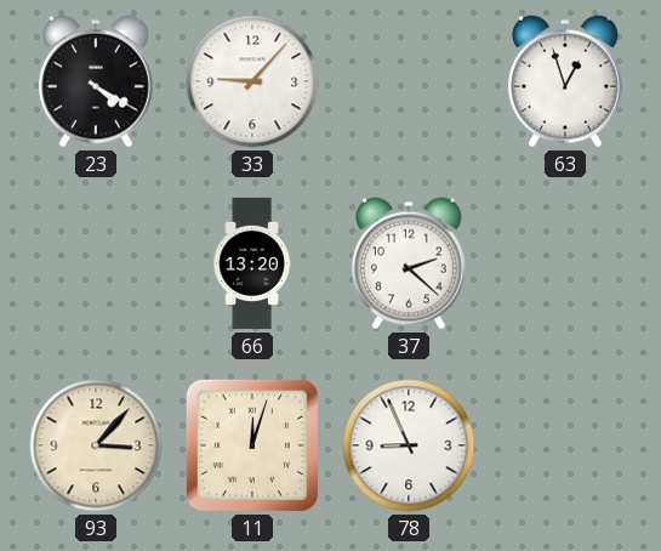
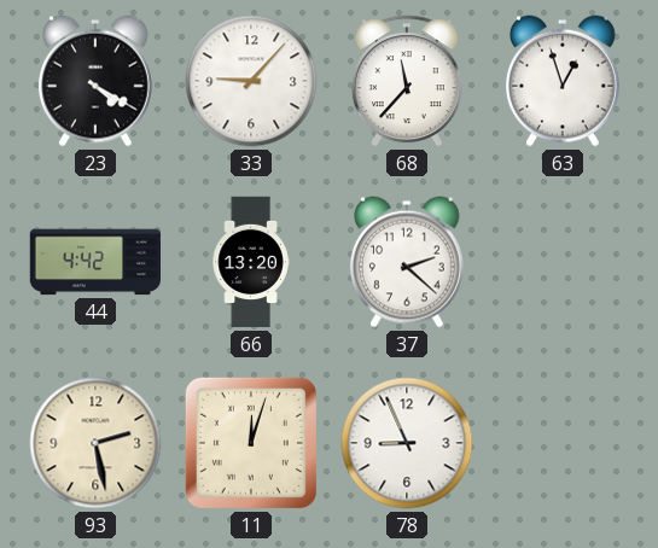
68: none -> 11:37
44: none -> 4:42
93: 3:07 -> 2:28
